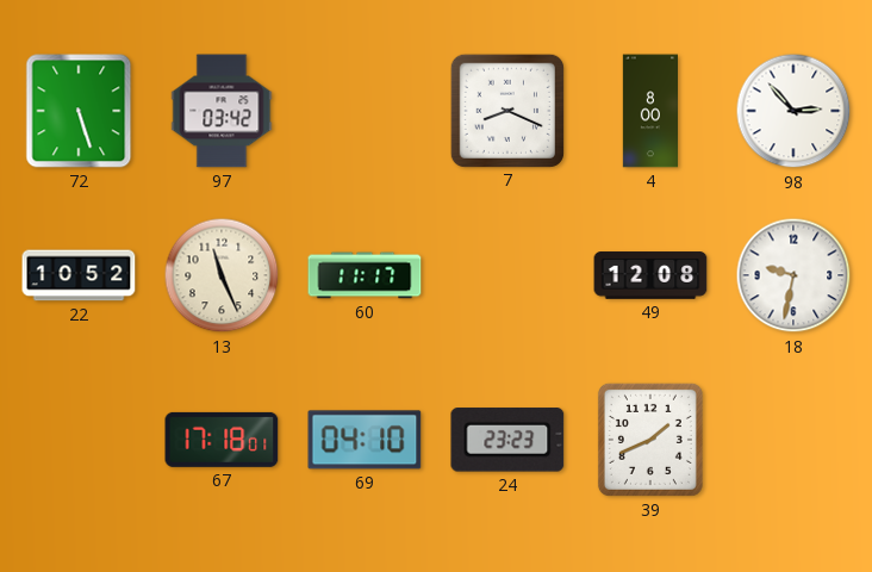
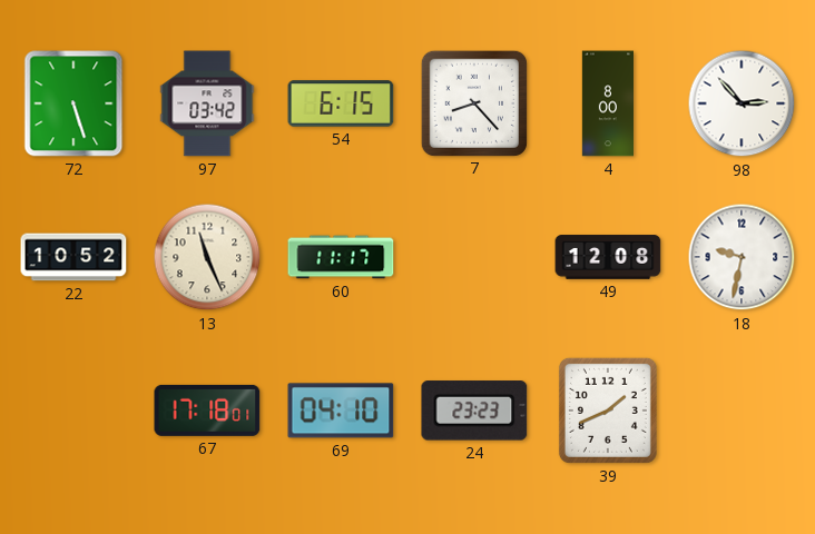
54: none -> 6:15
7: 8:19 -> 8:23
